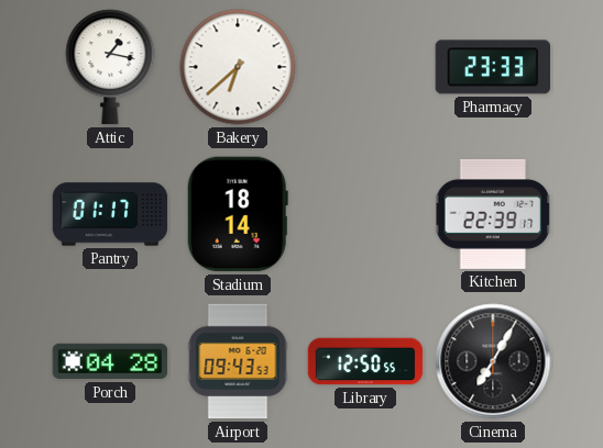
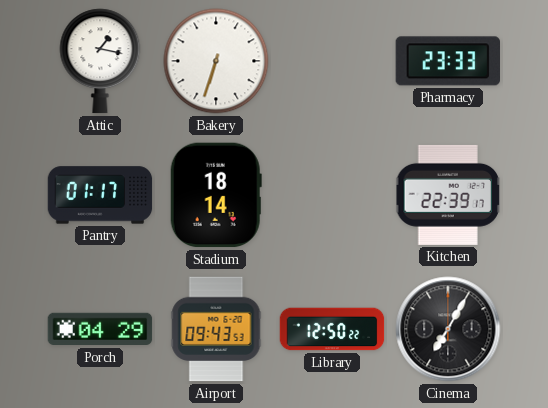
Bakery: 6:38 -> 6:33
Porch: 04:28 -> 04:29
Library: 12:50:55 -> 12:50:22
